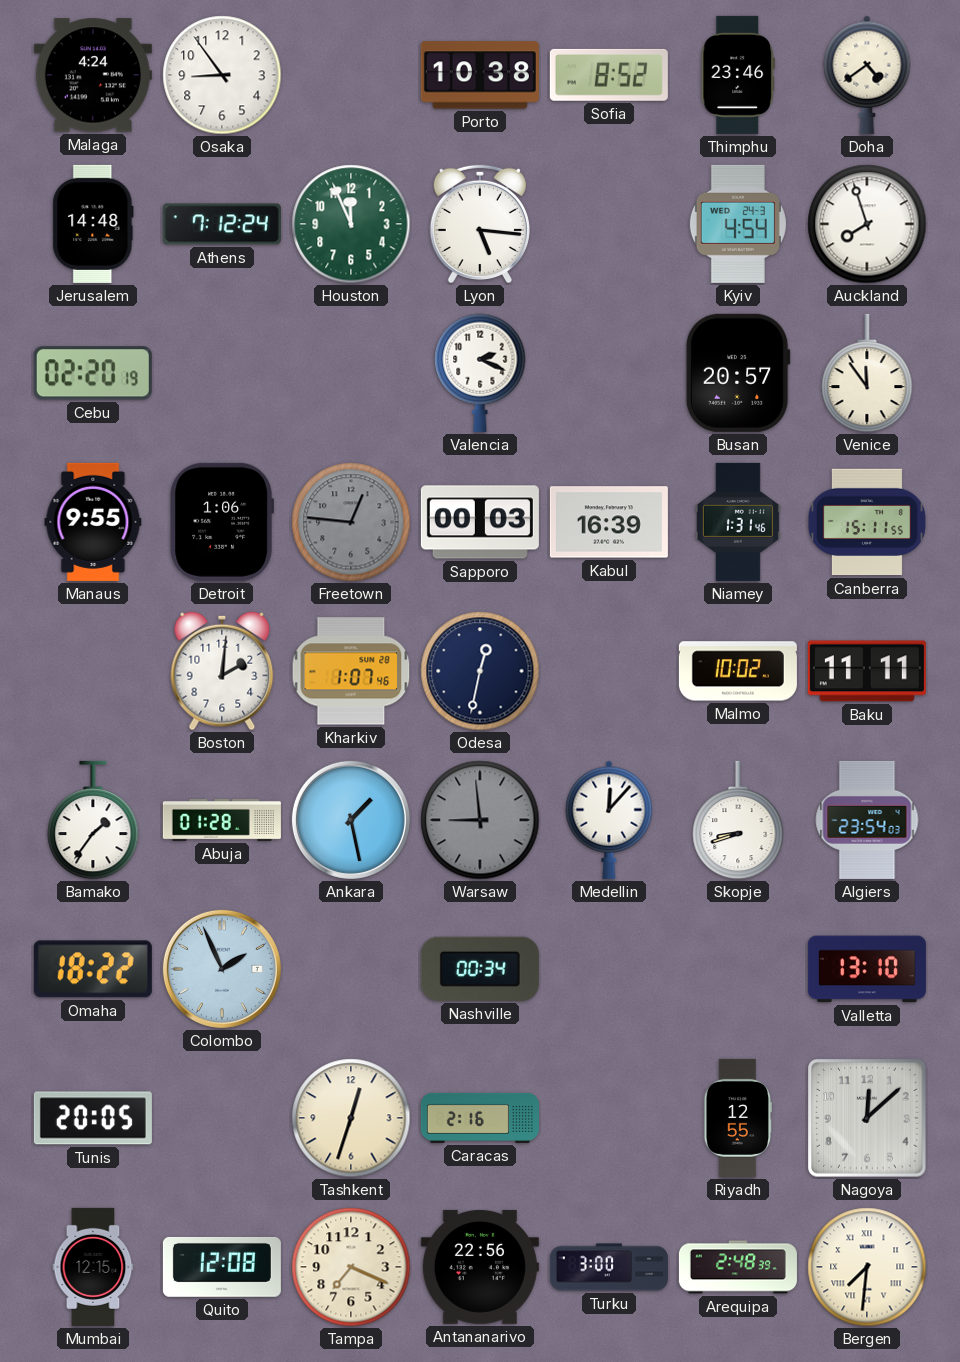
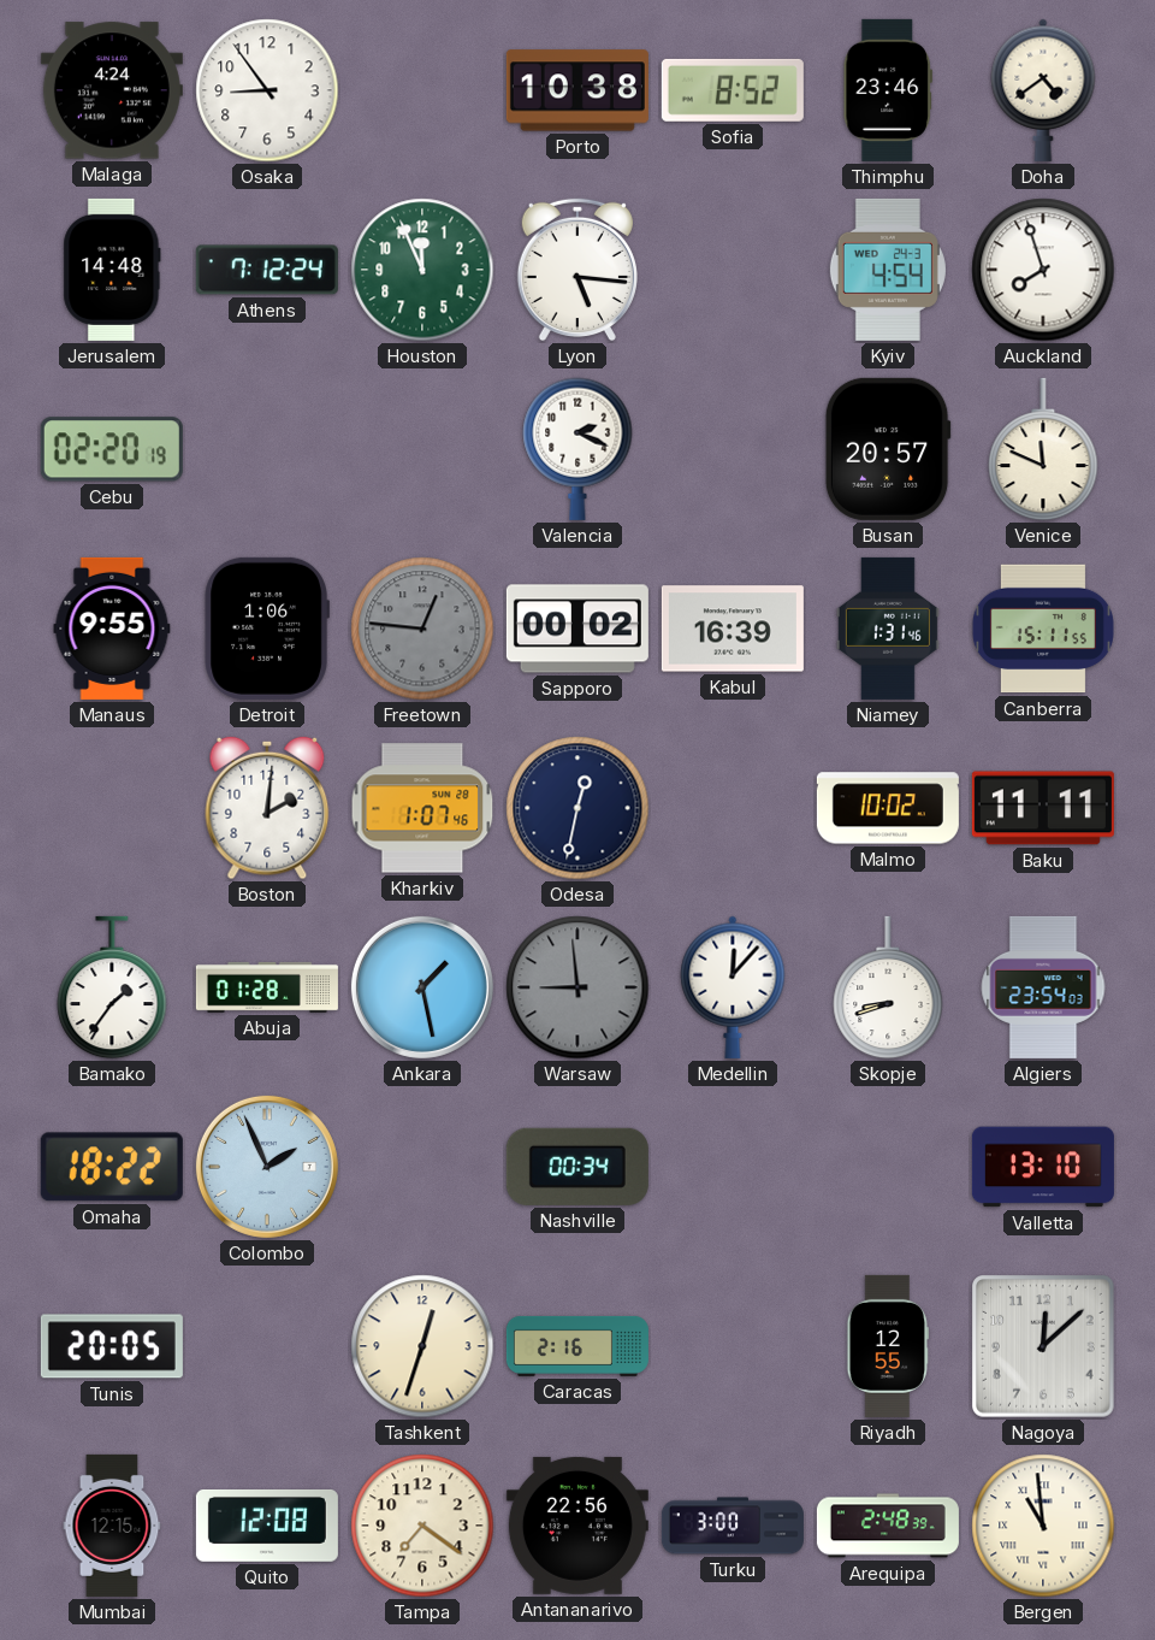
Venice: 11:54 -> 11:49
Sapporo: 00:03 -> 00:02
Tampa: 7:19 -> 7:21
Bergen: 7:31 -> 10:59
